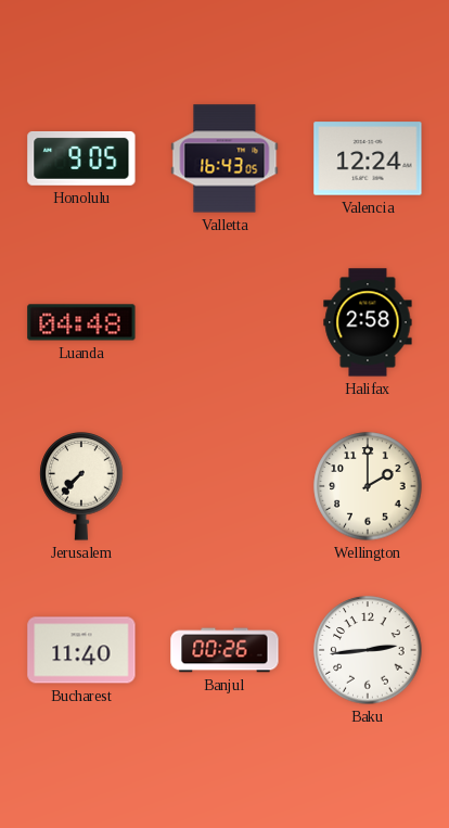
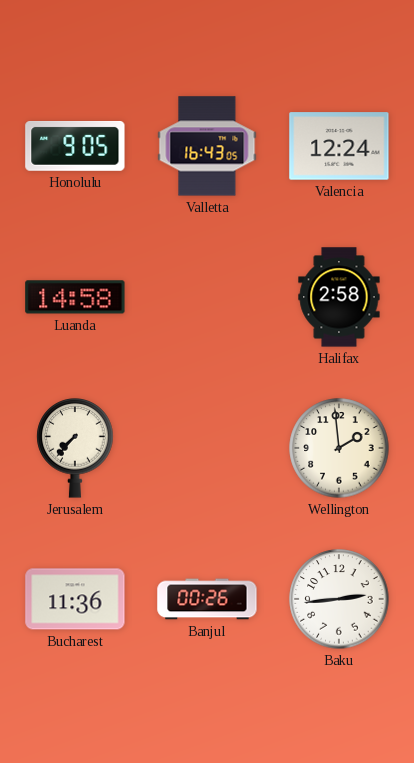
Luanda: 04:48 -> 14:58
Wellington: 2:00 -> 1:59
Bucharest: 11:40 -> 11:36
